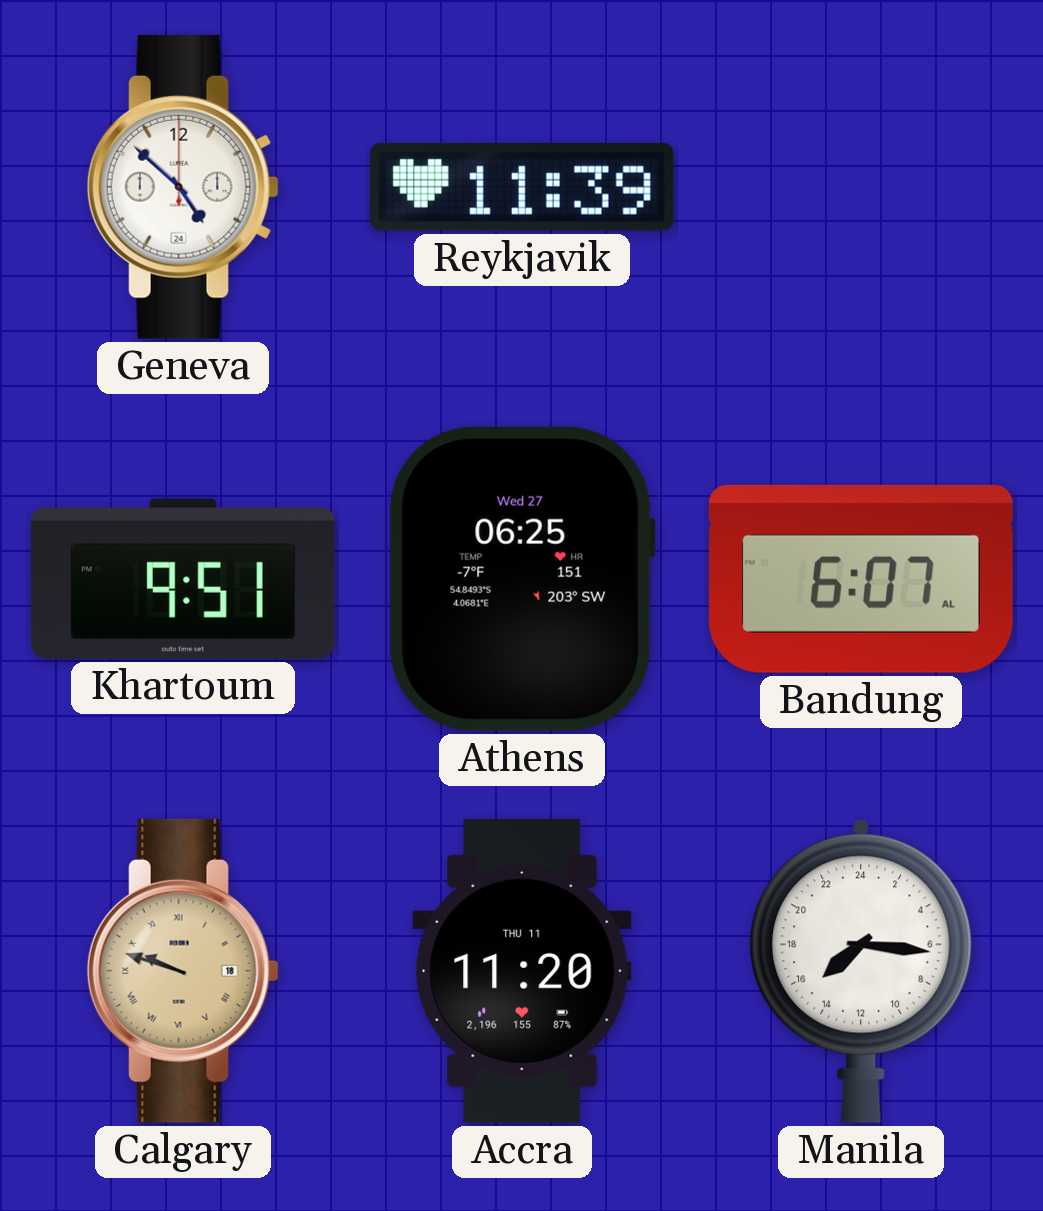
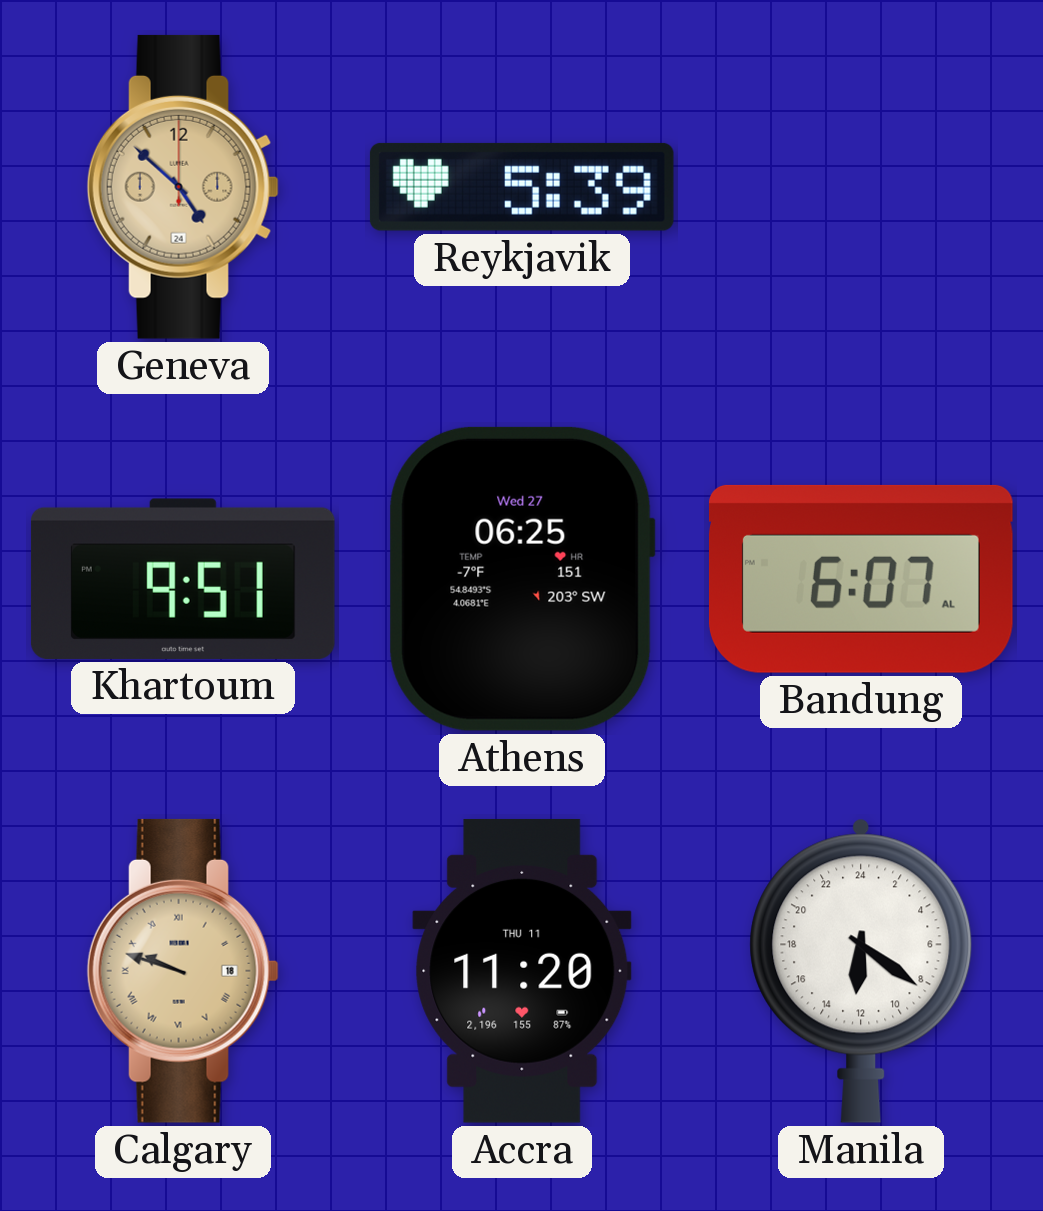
Geneva dial: white -> champagne
Reykjavik: 11:39 -> 5:39
Manila: 15:16 -> 12:21
